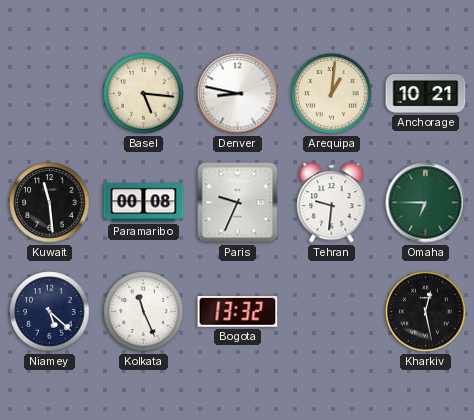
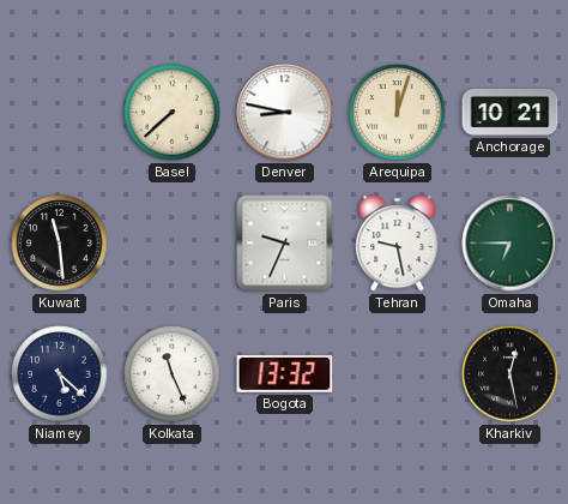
Basel: 5:16 -> 7:38
Arequipa: 1:01 -> 12:03
Paramaribo: 00:08 -> none
Tehran: 9:31 -> 9:28
